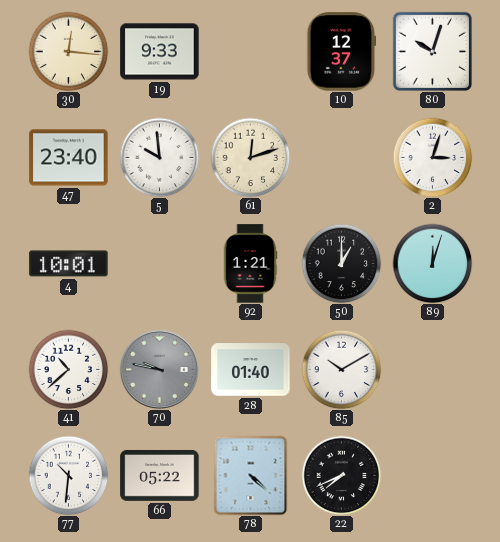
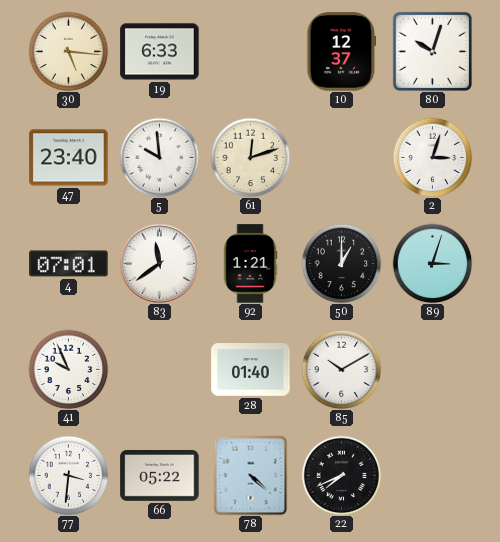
30: 12:16 -> 5:16
19: 9:33 -> 6:33
4: 10:01 -> 07:01
83: none -> 11:39
89: 12:03 -> 3:03
41: 10:38 -> 9:56
70: 9:47 -> none
77: 10:31 -> 3:31
